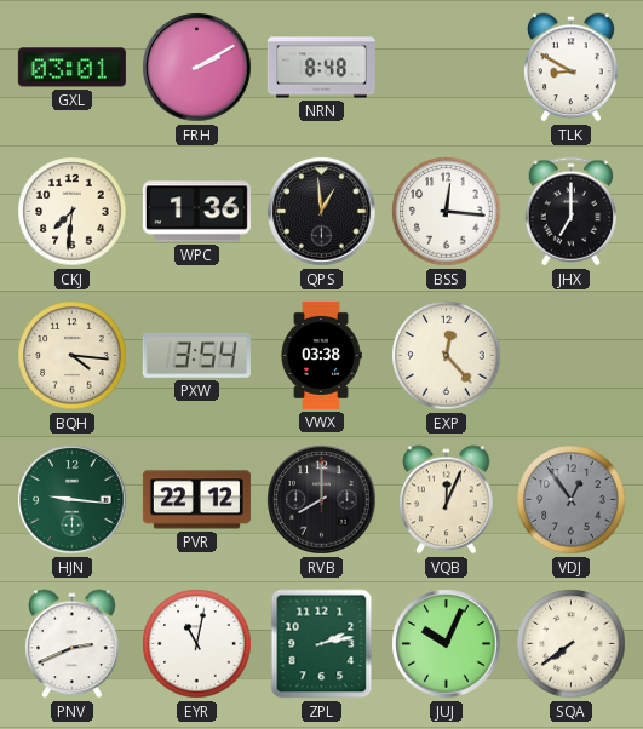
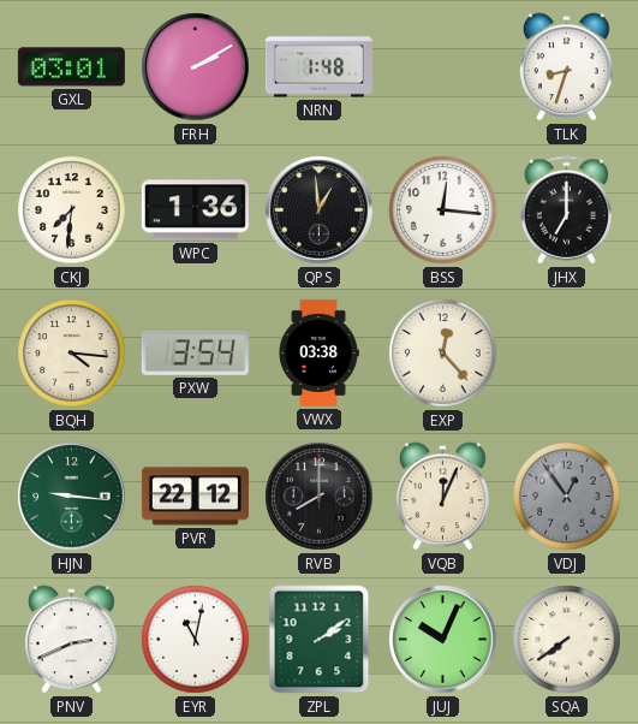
NRN: 8:48 -> 1:48
TLK: 8:50 -> 8:33
ZPL: 2:13 -> 2:09
